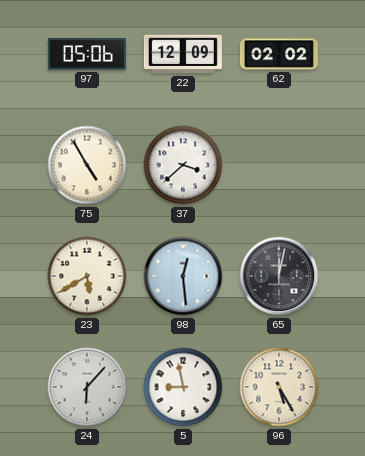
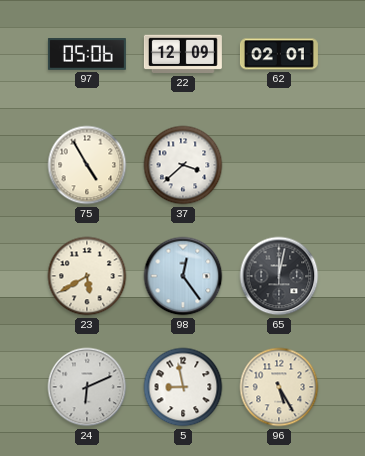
62: 02:02 -> 02:01
98: 12:29 -> 12:24
24: 6:07 -> 6:11
